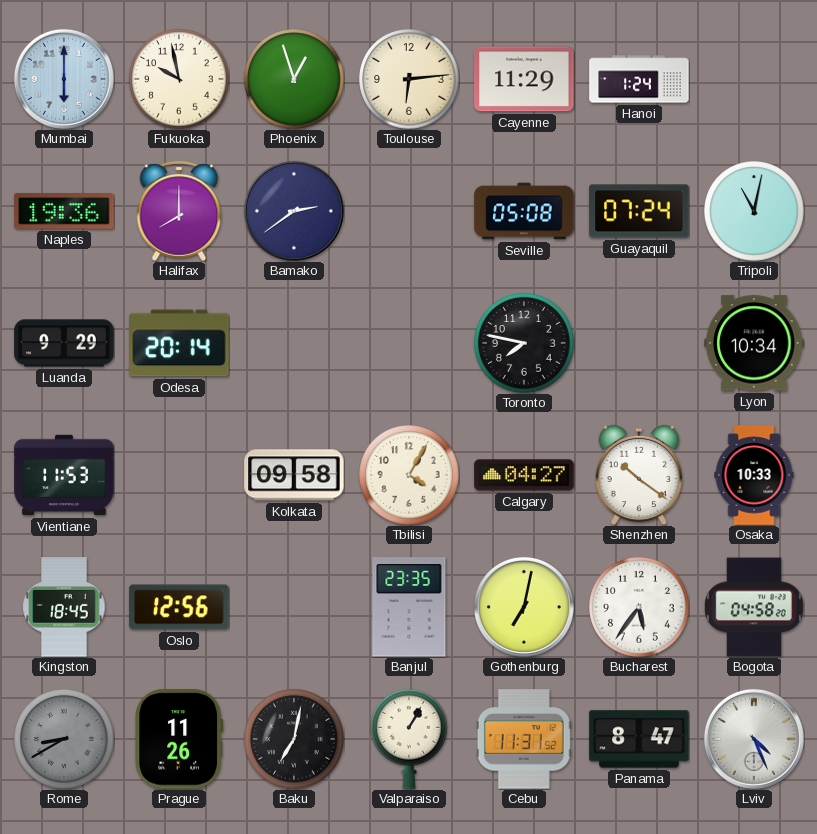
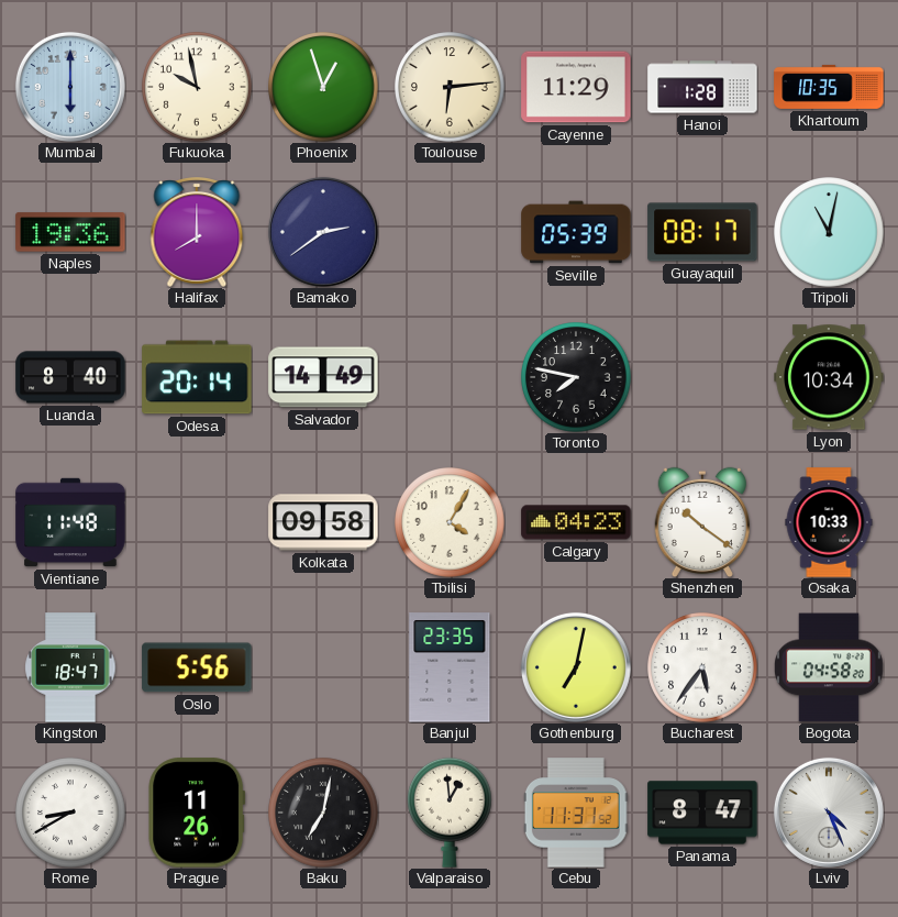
Hanoi: 1:24 -> 1:28
Khartoum: none -> 10:35
Seville: 05:08 -> 05:39
Guayaquil: 07:24 -> 08:17
Luanda: 9:29 -> 8:40
Salvador: none -> 14:49
Vientiane: 11:53 -> 11:48
Calgary: 04:27 -> 04:23
Kingston: 18:45 -> 18:47
Oslo: 12:56 -> 5:56
Rome dial: grey -> white
Valparaiso: 1:05 -> 12:59
